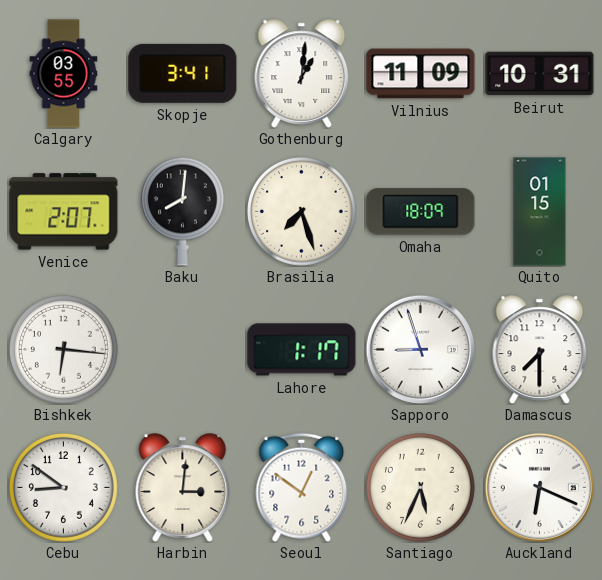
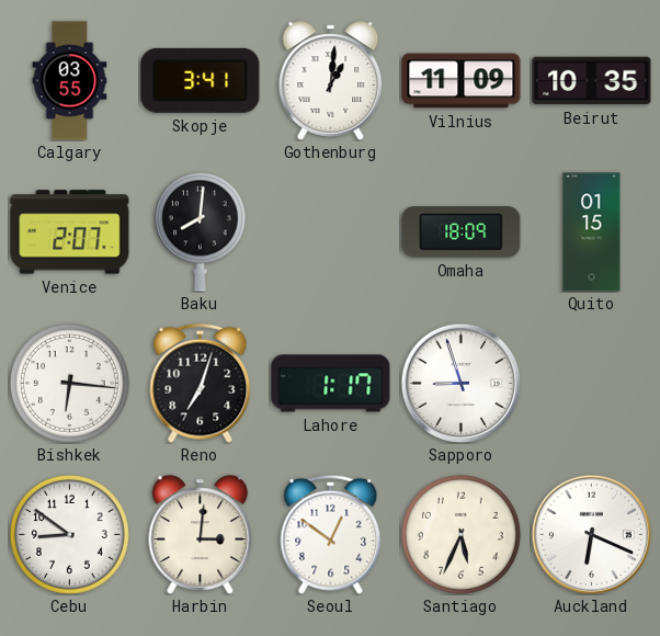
Beirut: 10:31 -> 10:35
Brasilia: 7:27 -> none
Reno: none -> 7:03
Damascus: 7:30 -> none
